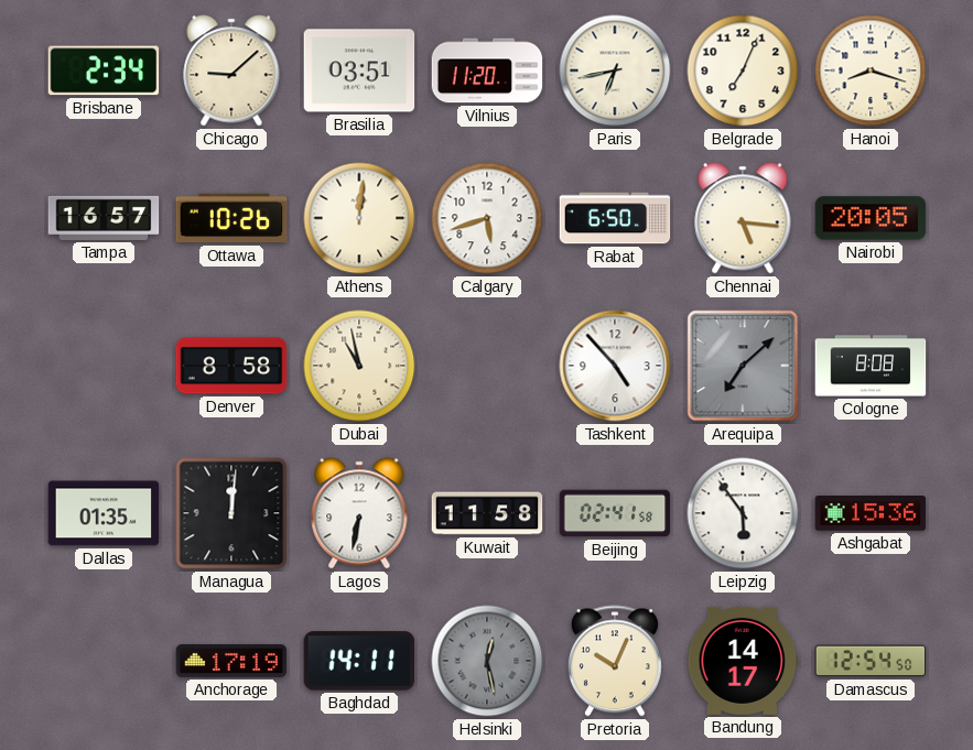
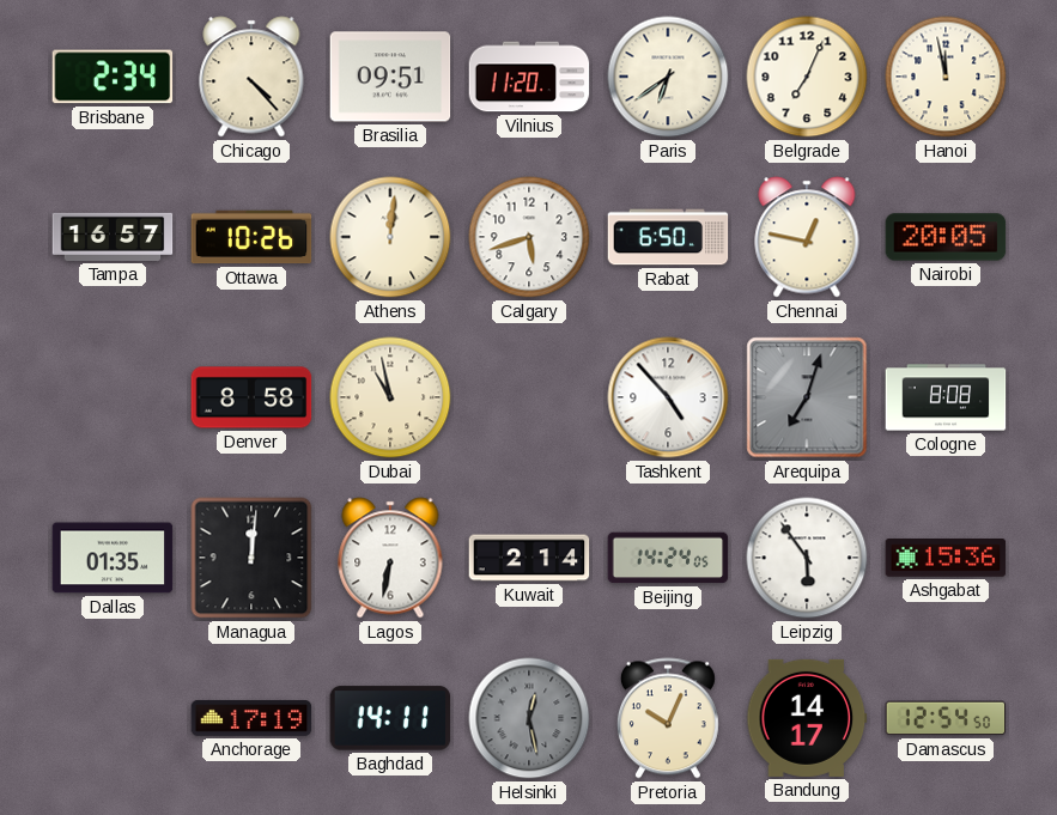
Chicago: 9:08 -> 4:23
Brasilia: 03:51 -> 09:51
Paris: 6:43 -> 6:39
Hanoi: 8:18 -> 11:58
Chennai: 5:16 -> 12:47
Arequipa: 7:08 -> 7:03
Kuwait: 11:58 -> 2:14
Beijing: 02:41 -> 14:24
